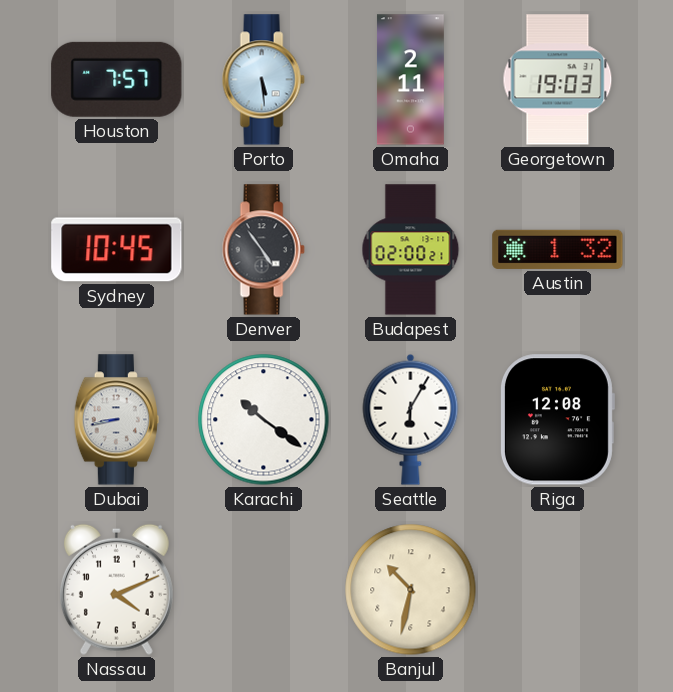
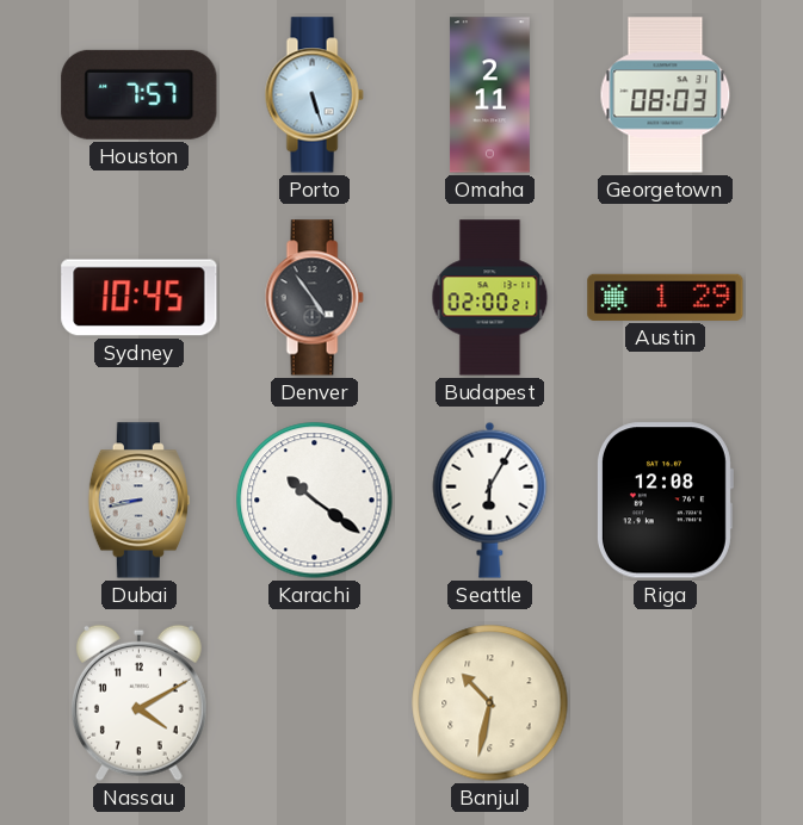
Porto: 5:29 -> 5:27
Georgetown: 19:03 -> 08:03
Austin: 1:32 -> 1:29
Nassau: 4:11 -> 4:10
